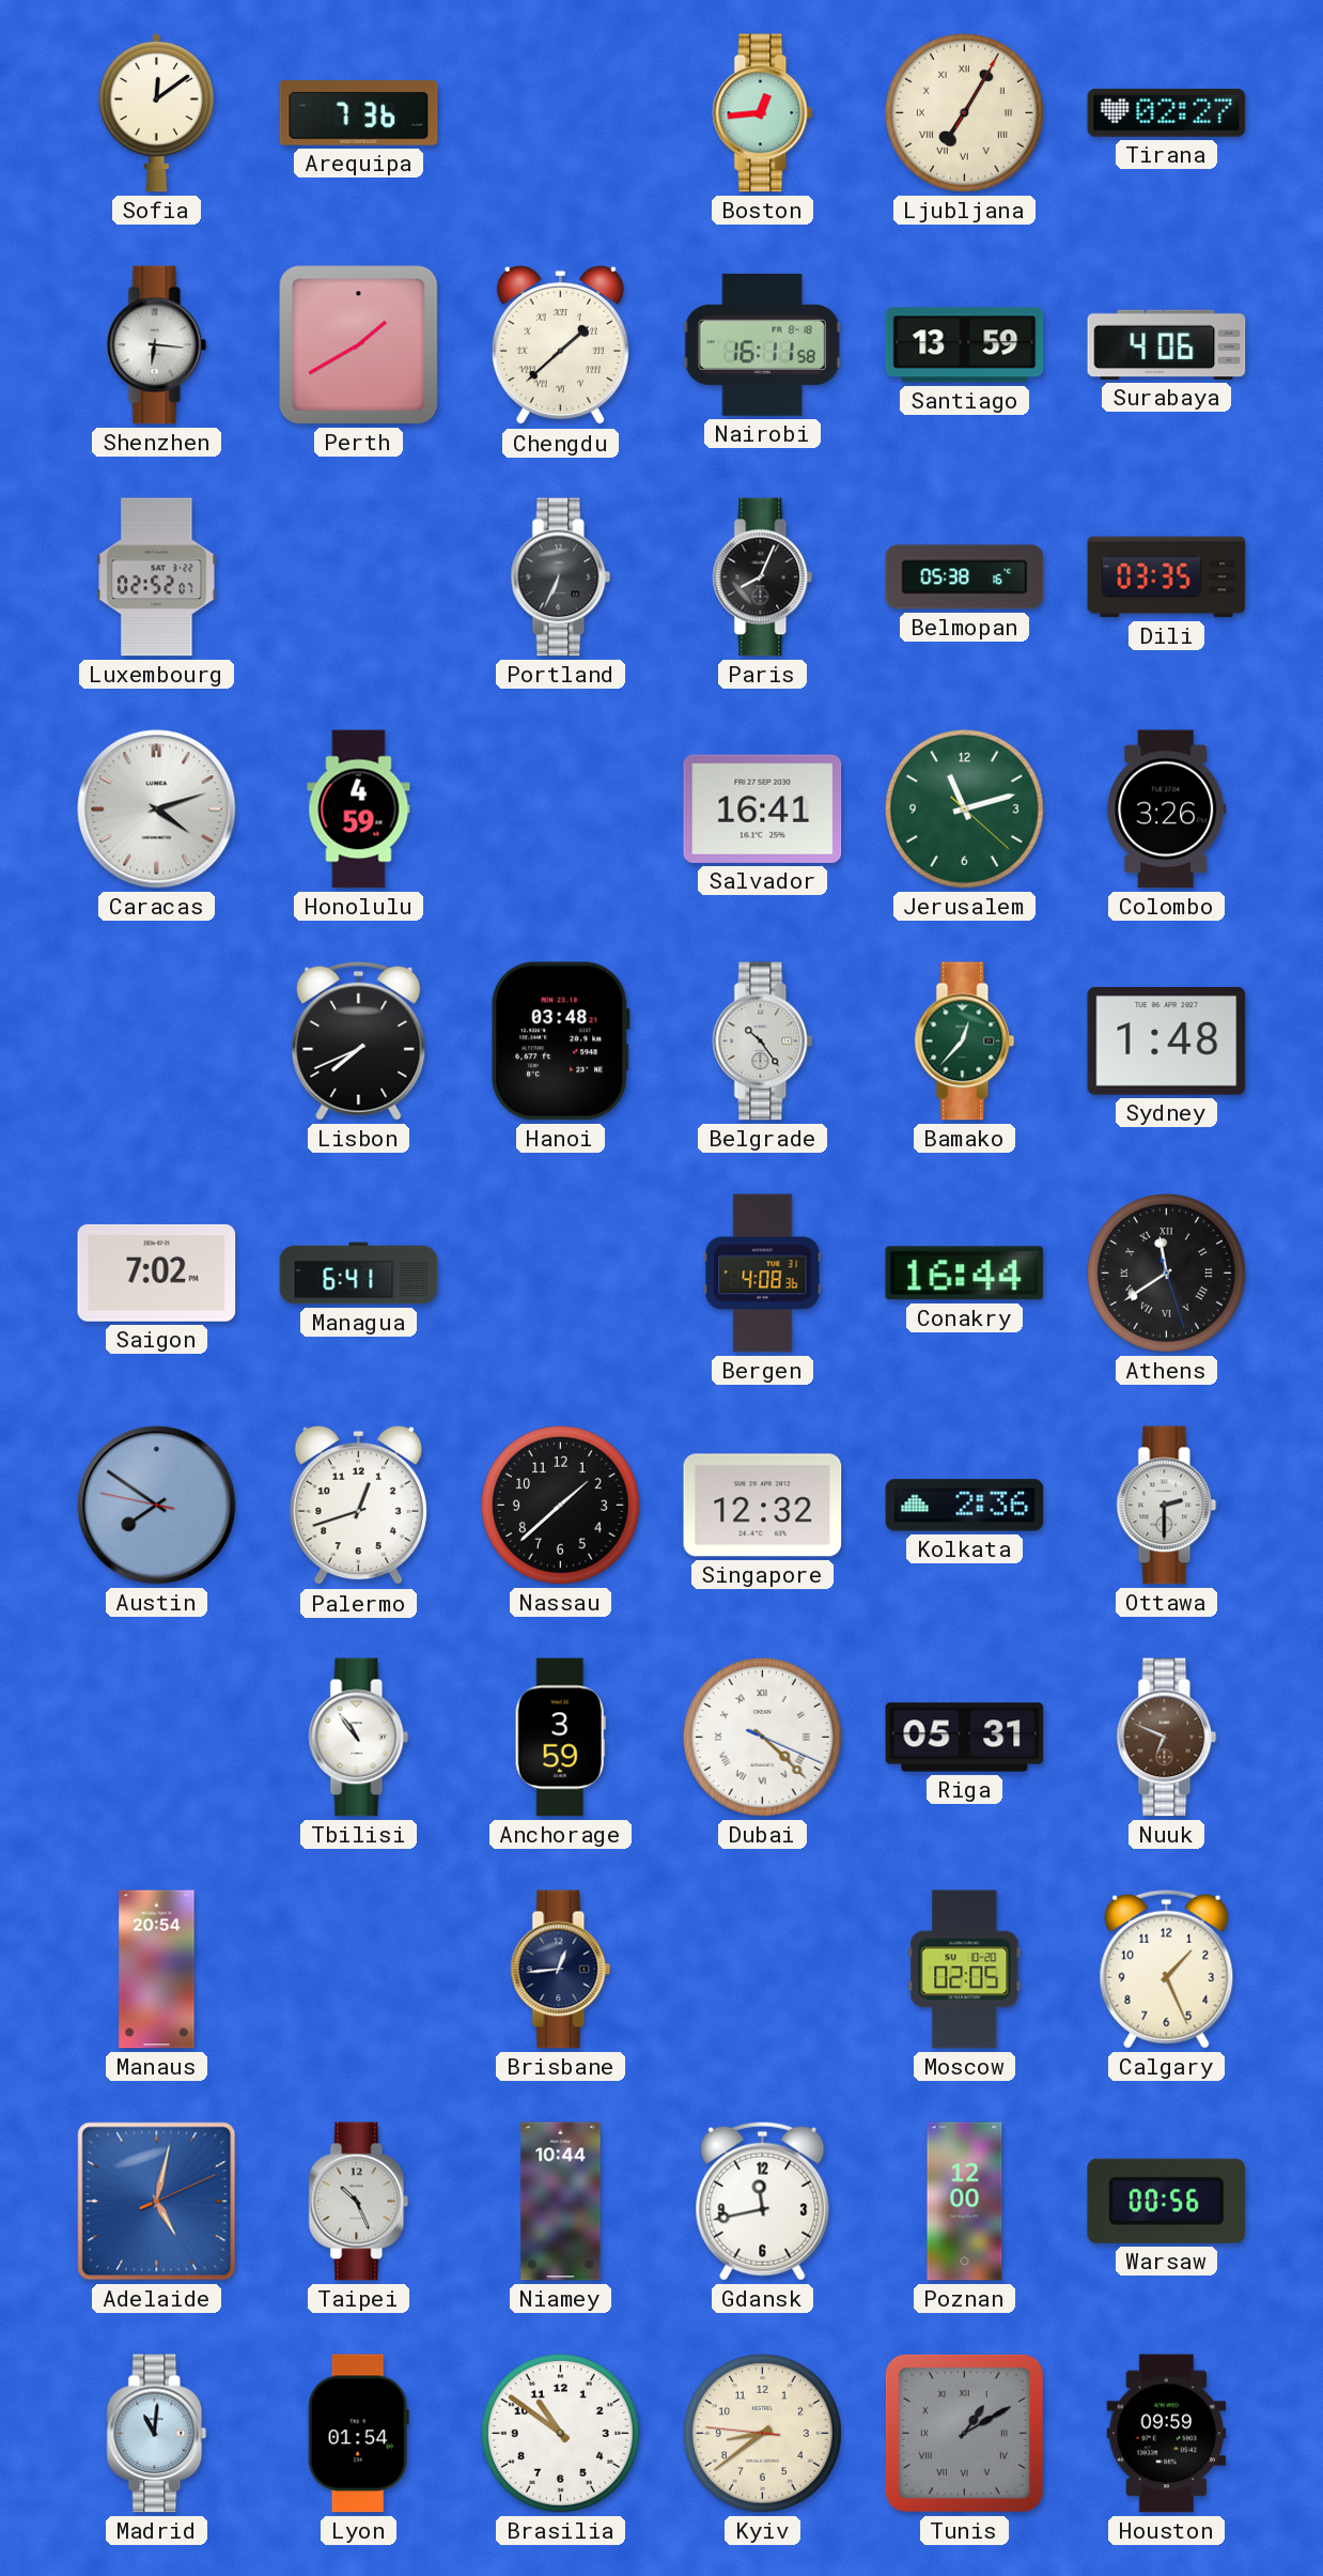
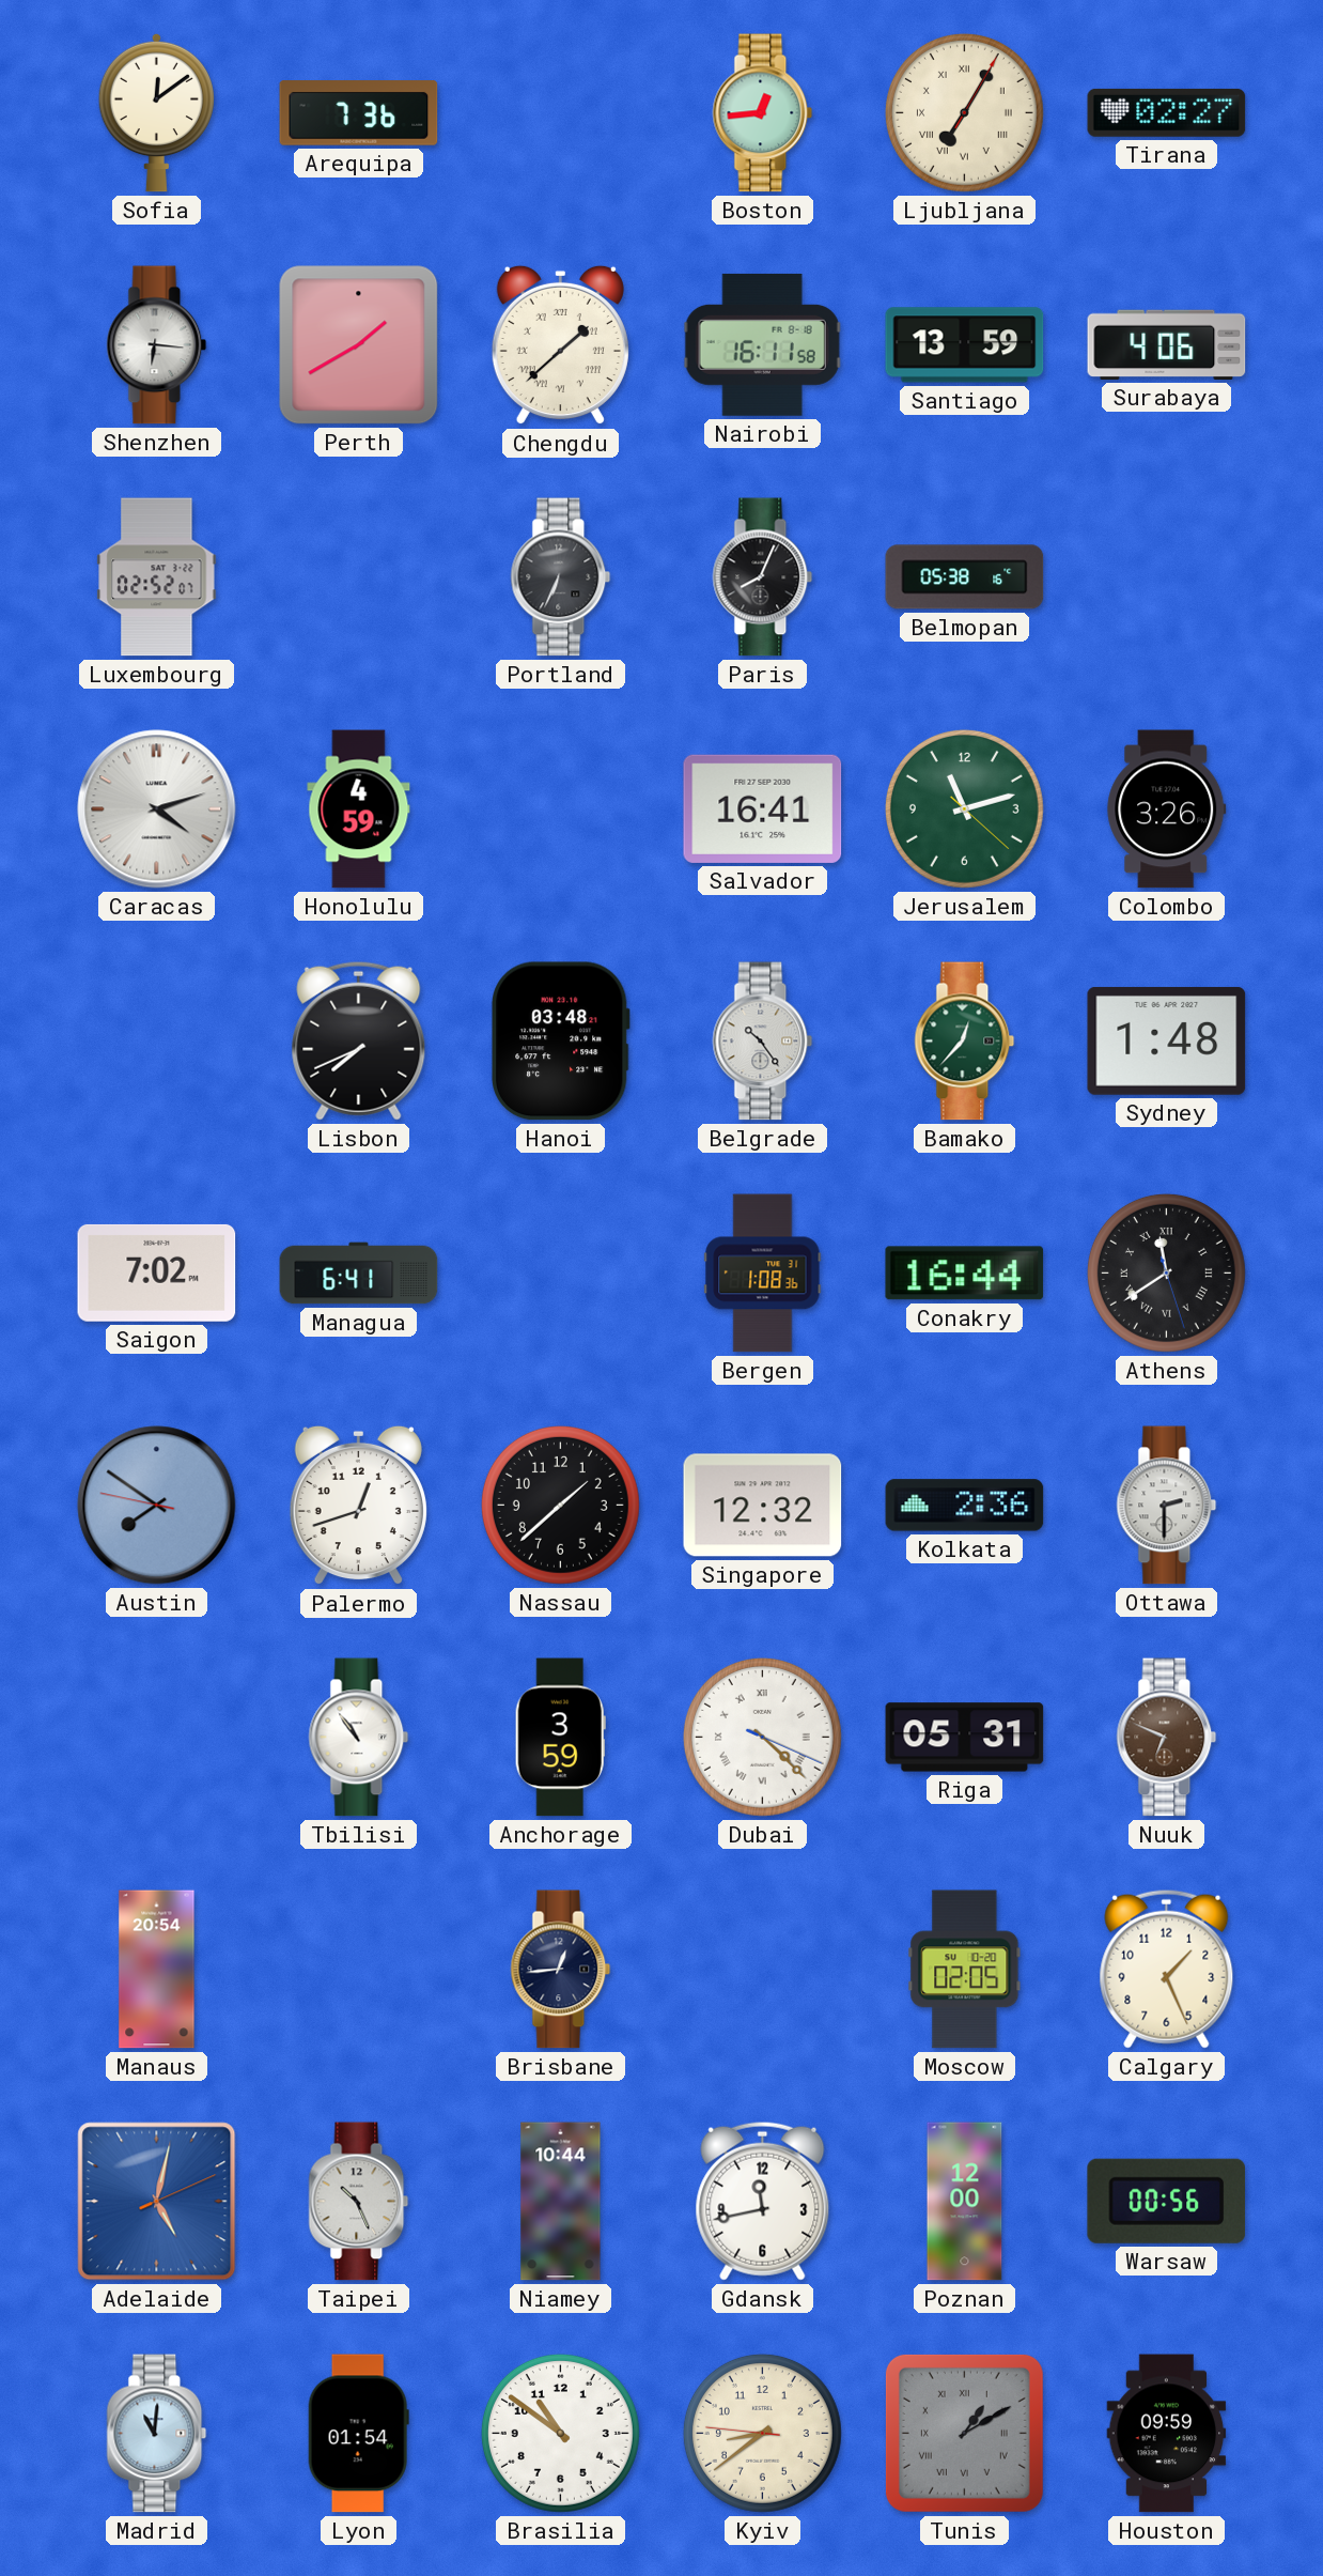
Dili: 03:35 -> none
Bergen: 4:08 -> 1:08
